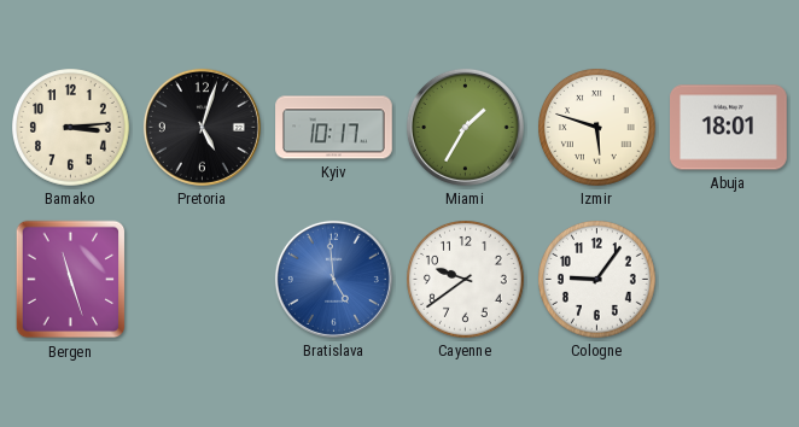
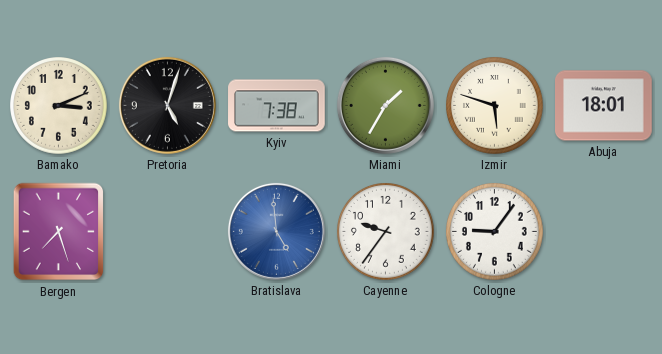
Bamako: 3:14 -> 3:11
Kyiv: 10:17 -> 7:38
Bergen: 11:27 -> 7:27
Cayenne: 9:39 -> 9:36
